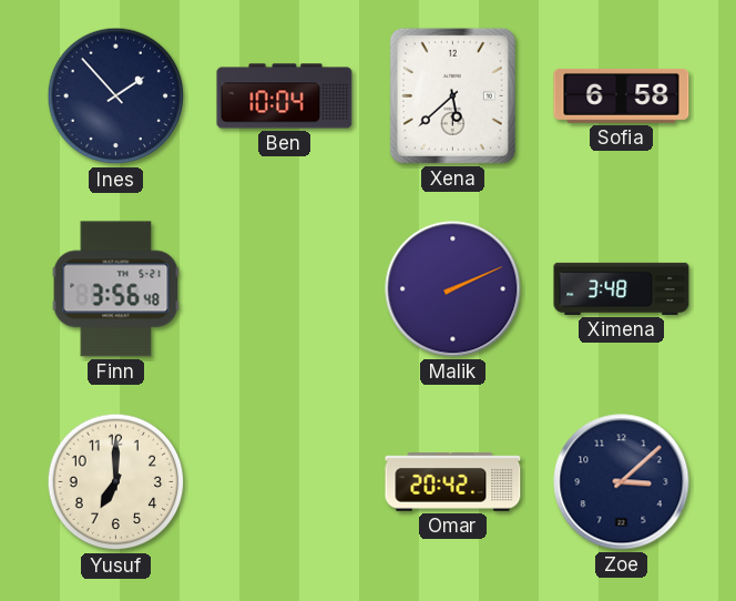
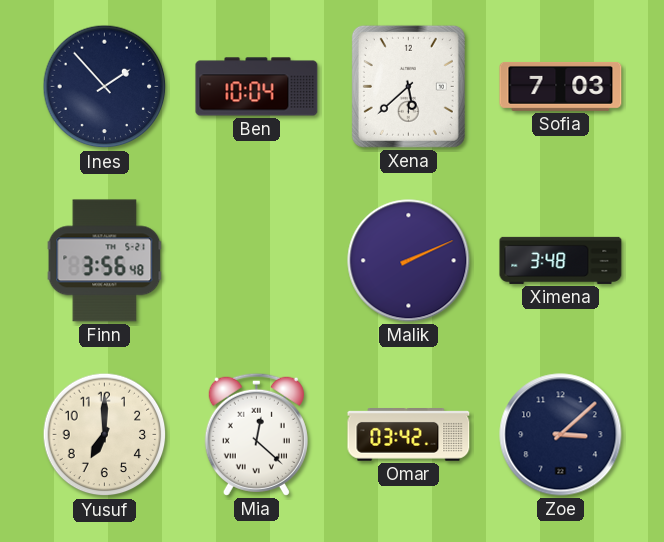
Sofia: 6:58 -> 7:03
Mia: none -> 12:22
Omar: 20:42 -> 03:42
